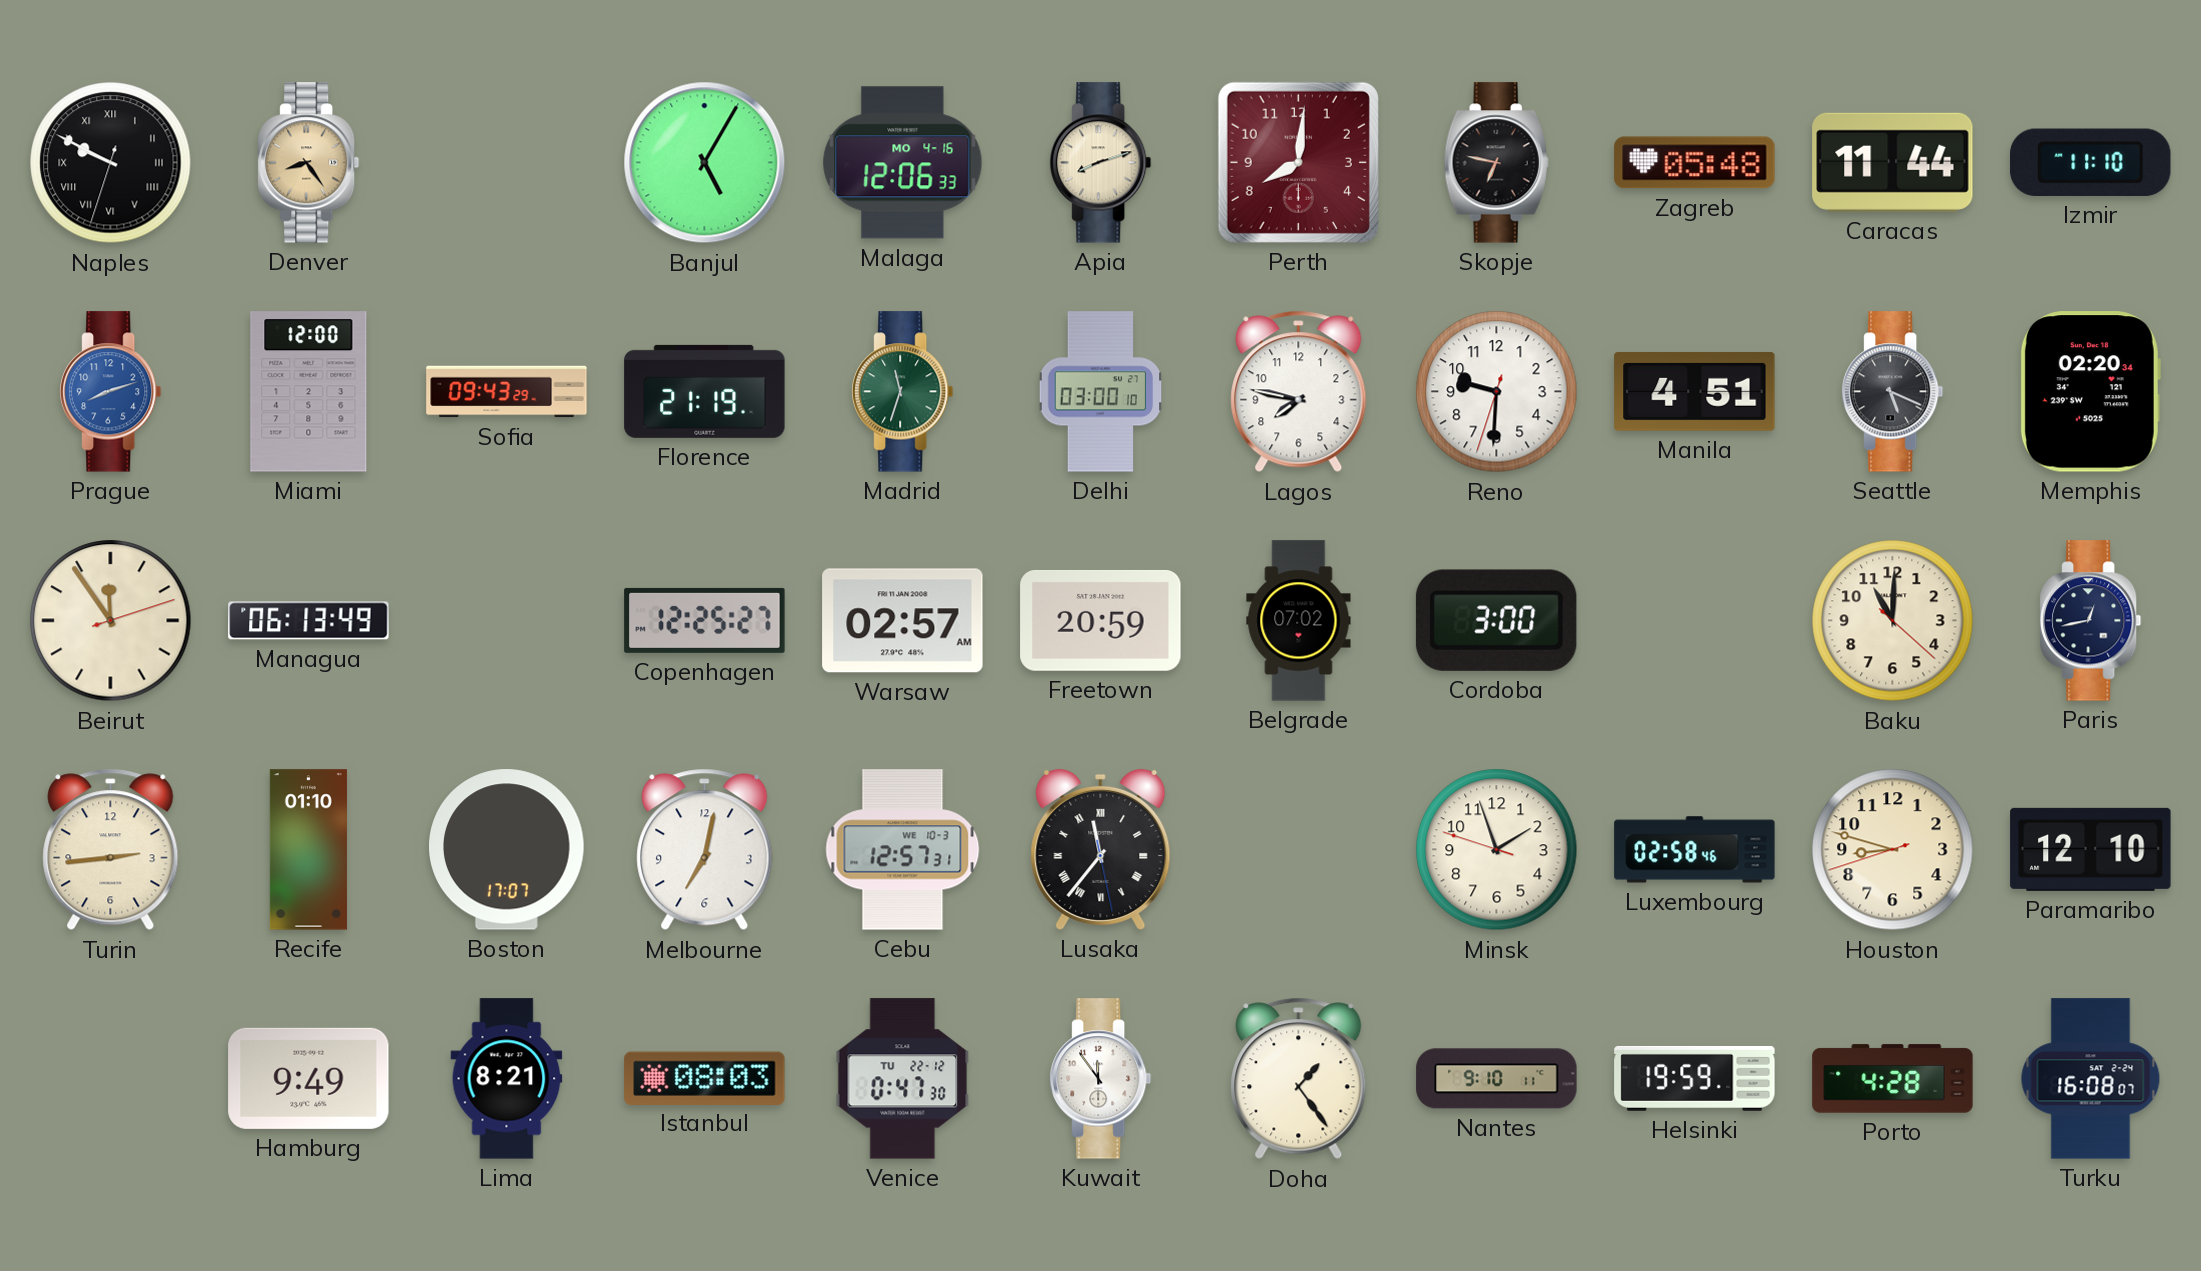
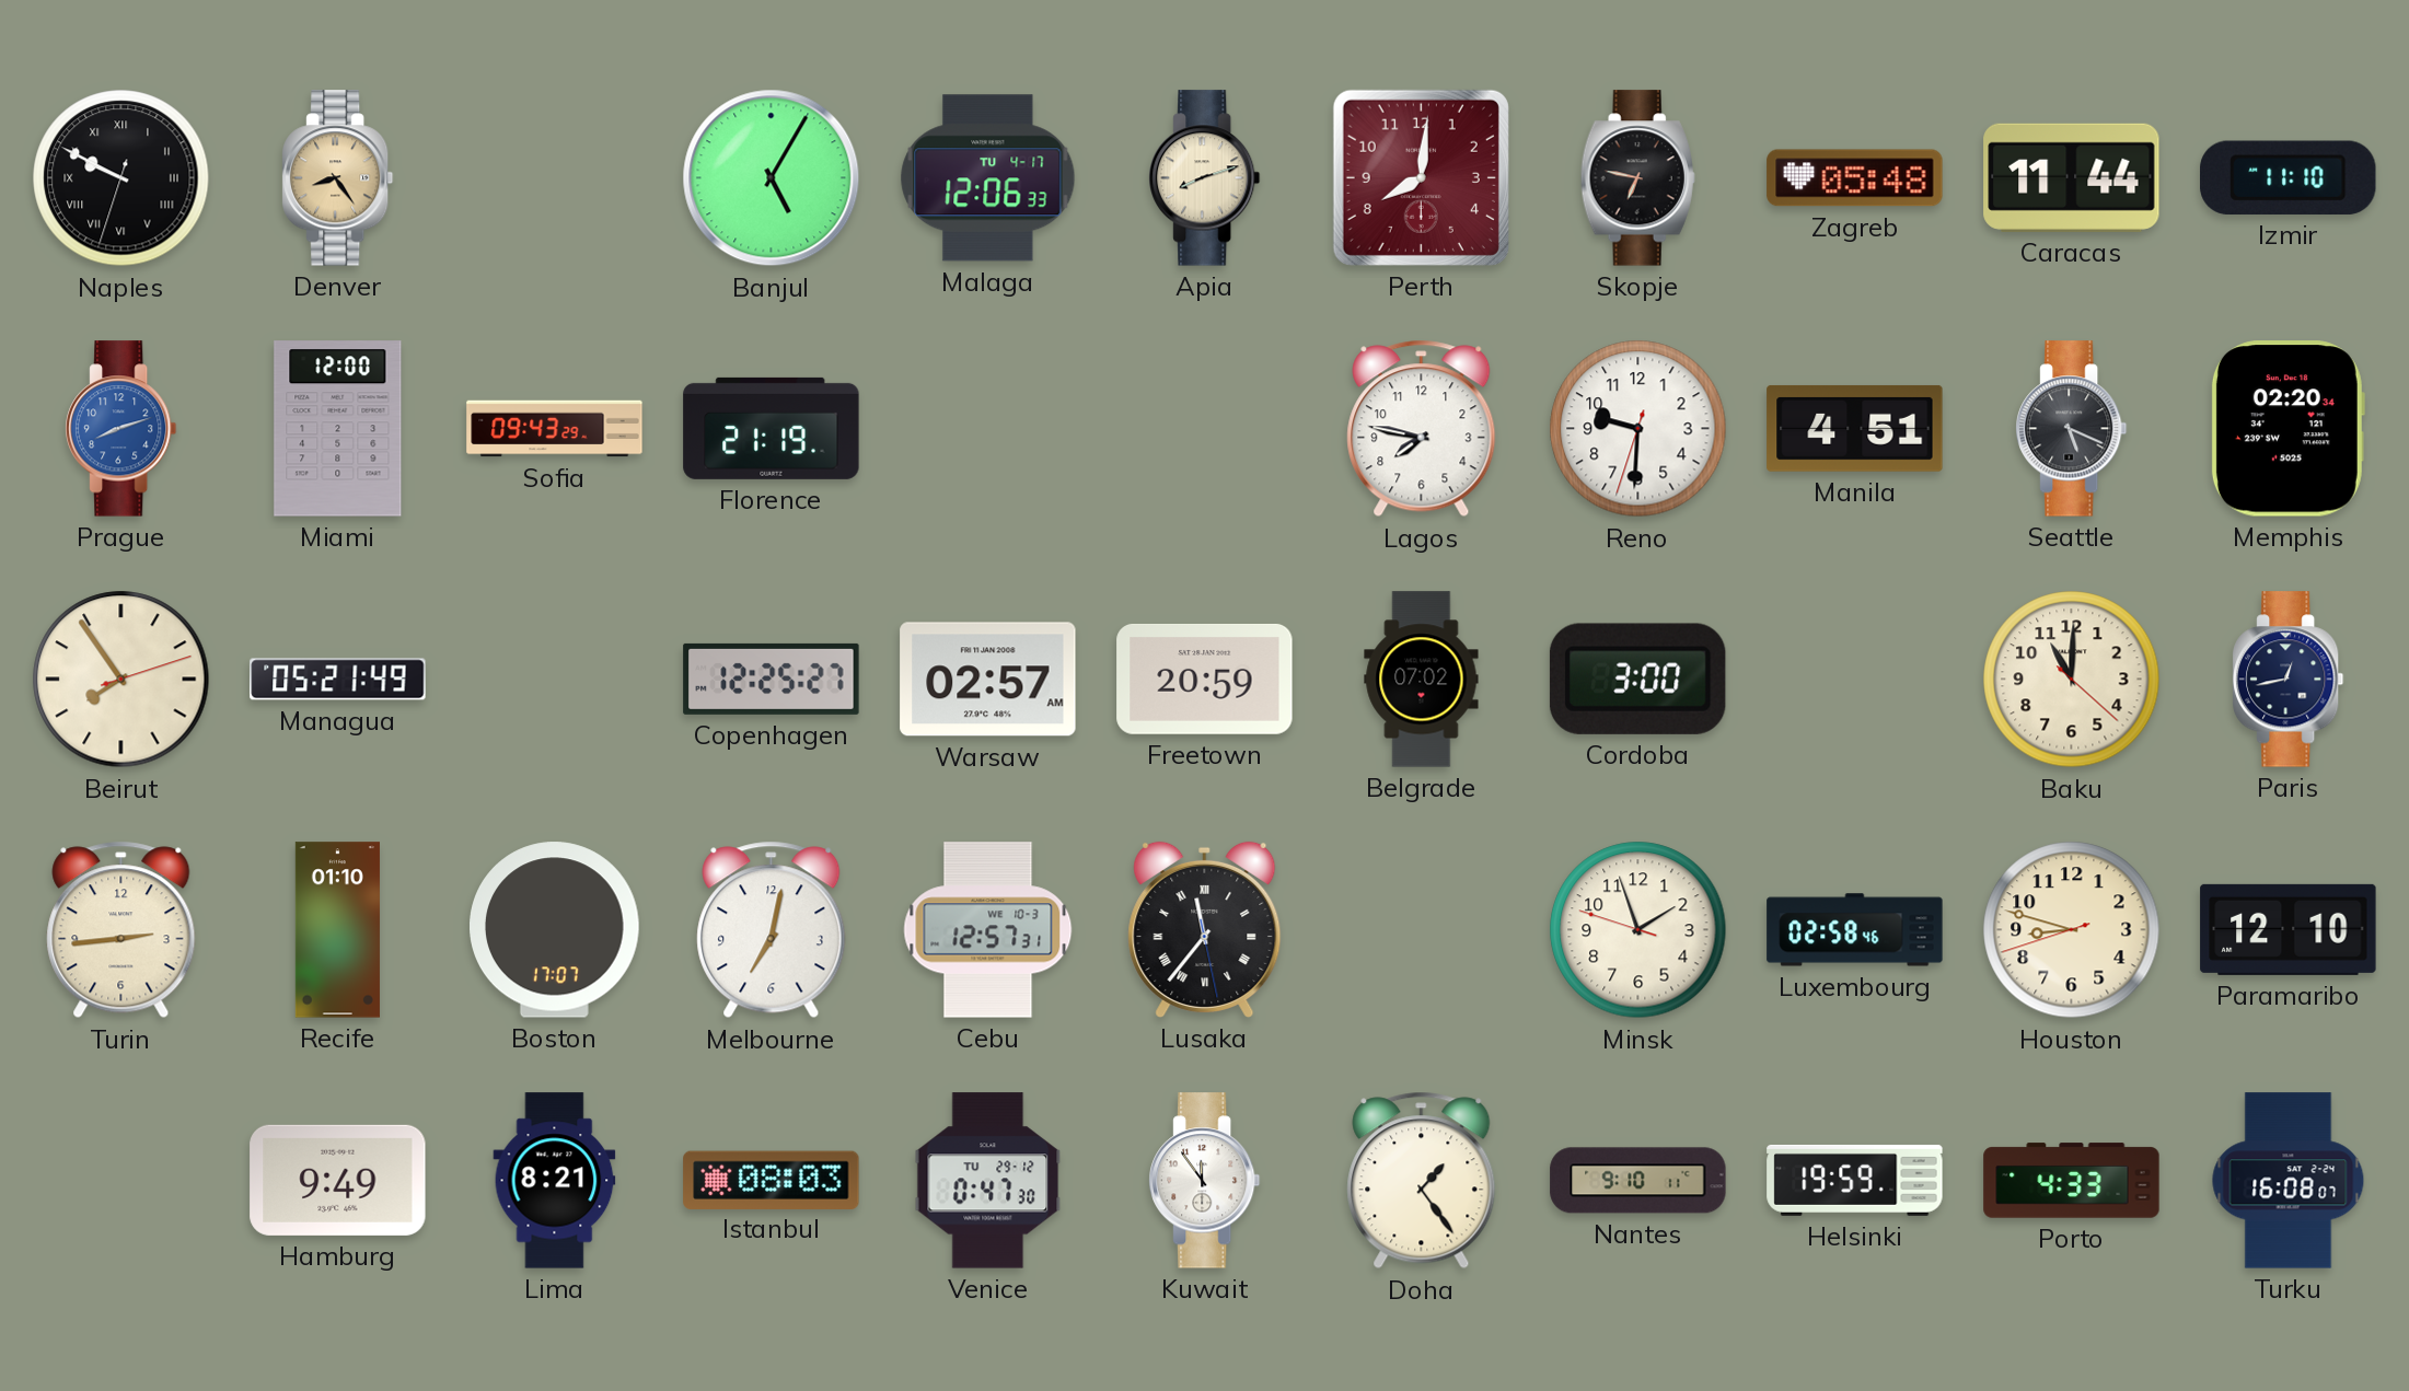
Malaga date: MO 4-16 -> TU 4-17
Madrid: 11:33 -> none
Delhi: 03:00 -> none
Beirut: 11:54 -> 7:54
Managua: 06:13 -> 05:21
Venice date: TU 22-12 -> TU 29-12
Porto: 4:28 -> 4:33
